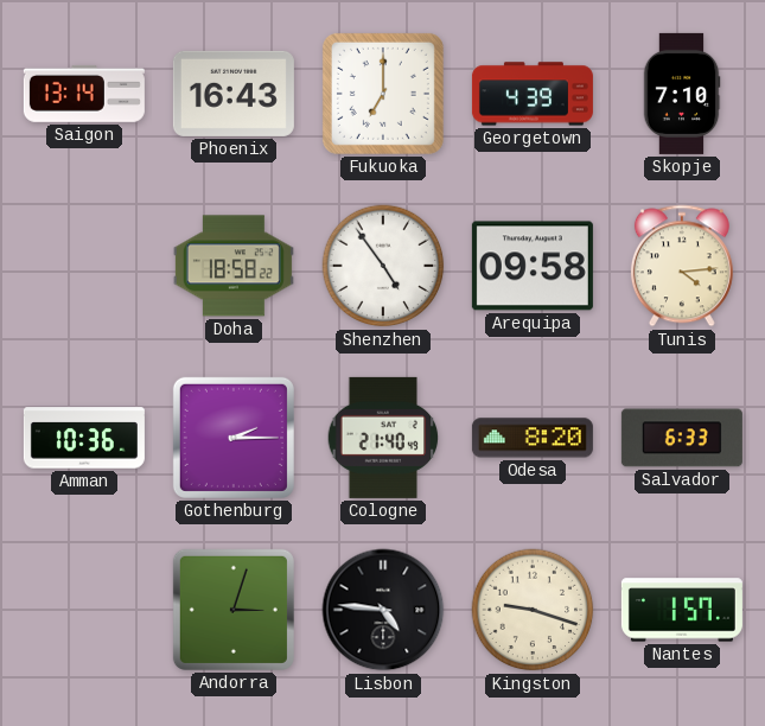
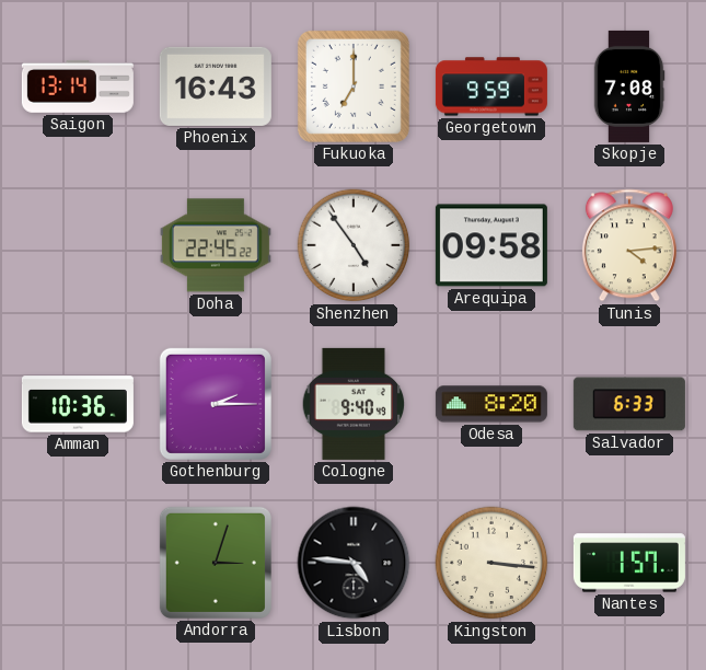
Georgetown: 4:39 -> 9:59
Skopje: 7:10 -> 7:08
Doha: 18:58 -> 22:45
Cologne: 21:40 -> 9:40
Kingston: 9:18 -> 3:16
